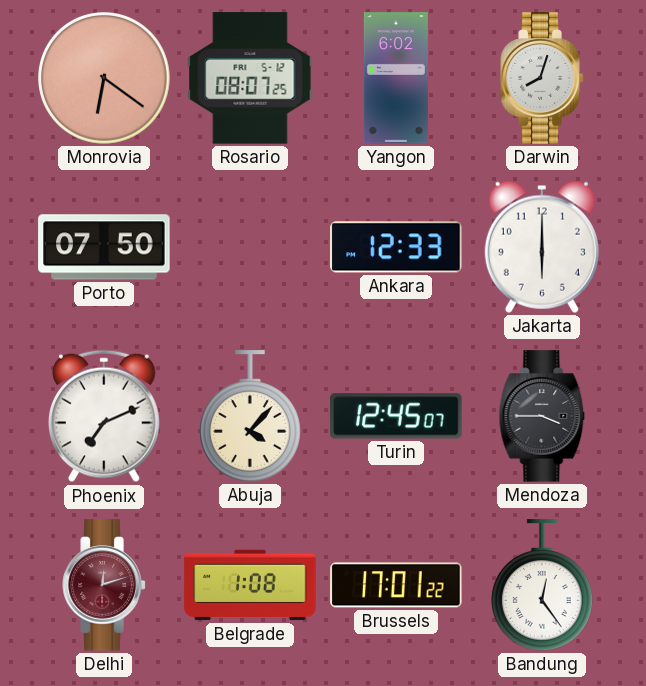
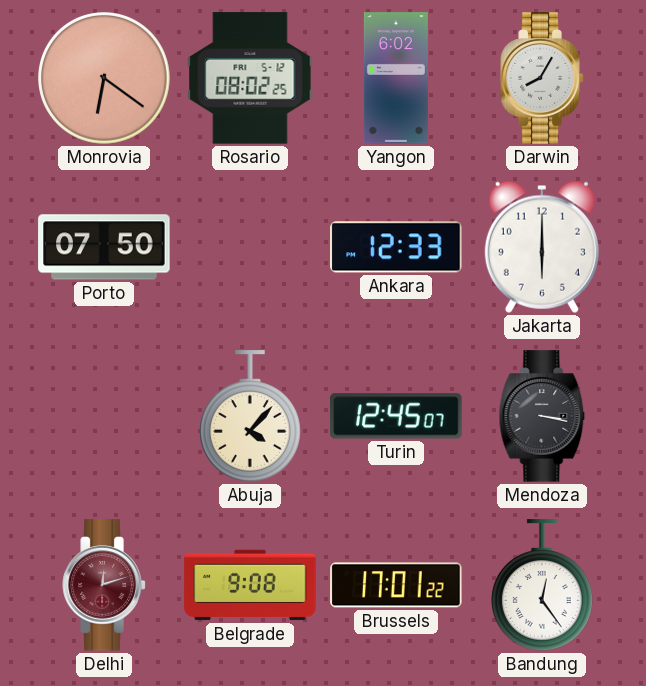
Rosario: 08:07 -> 08:02
Darwin: 8:03 -> 8:05
Phoenix: 7:11 -> none
Mendoza: 3:45 -> 3:17
Belgrade: 1:08 -> 9:08
